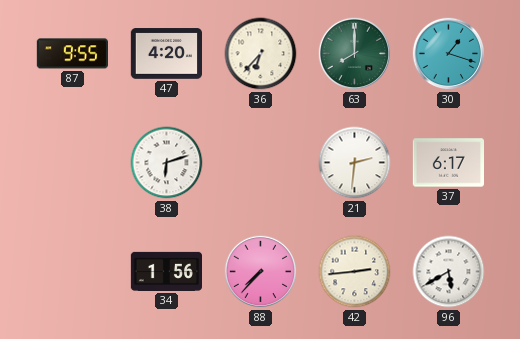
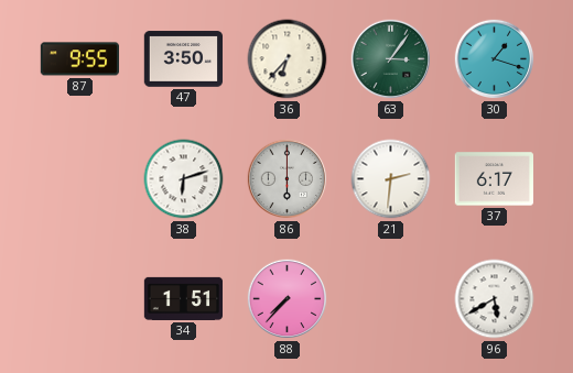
47: 4:20 -> 3:50
63: 8:00 -> 3:06
86: none -> 6:00
34: 1:56 -> 1:51
42: 2:44 -> none
